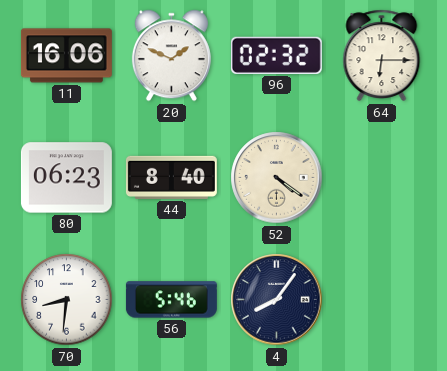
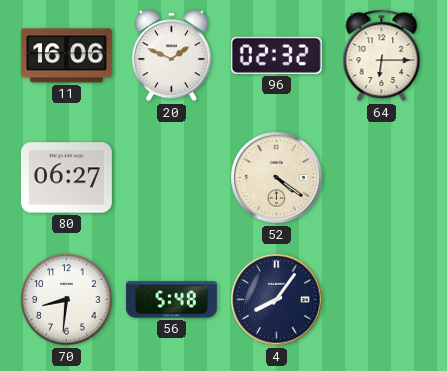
80: 06:23 -> 06:27
44: 8:40 -> none
56: 5:46 -> 5:48
